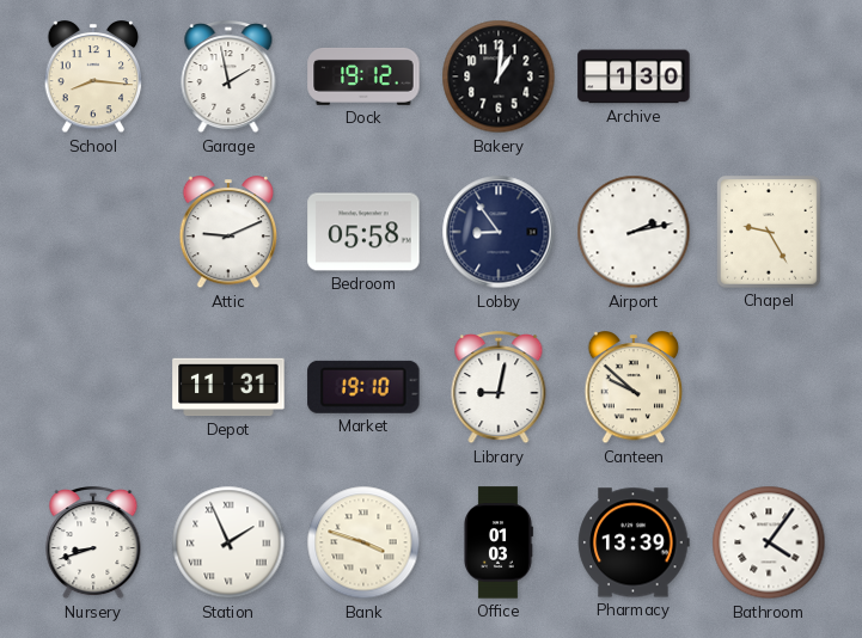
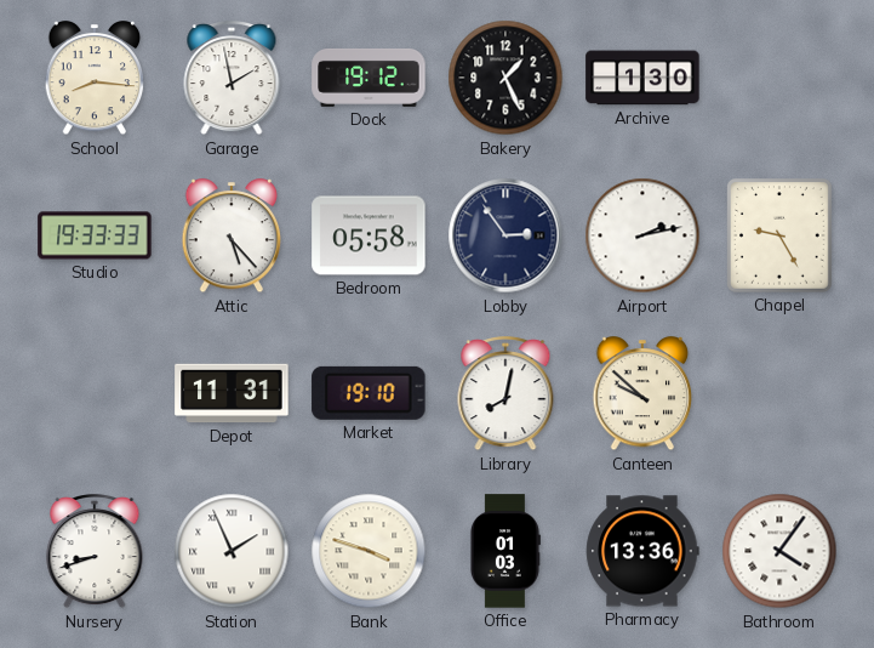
Bakery: 1:01 -> 1:26
Studio: none -> 19:33
Attic: 9:11 -> 5:23
Lobby: 8:54 -> 2:54
Library: 9:02 -> 8:02
Pharmacy: 13:39 -> 13:36
